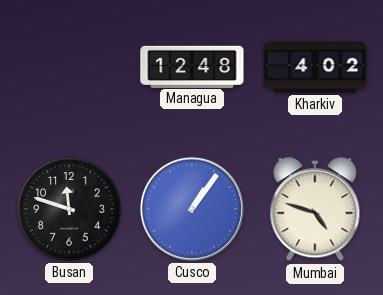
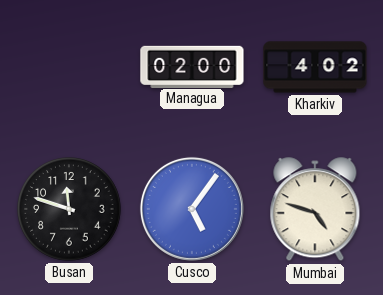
Managua: 12:48 -> 02:00
Cusco: 1:06 -> 5:06
